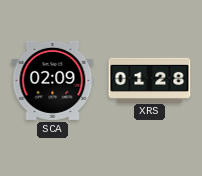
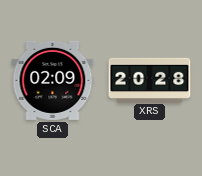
XRS: 01:28 -> 20:28
